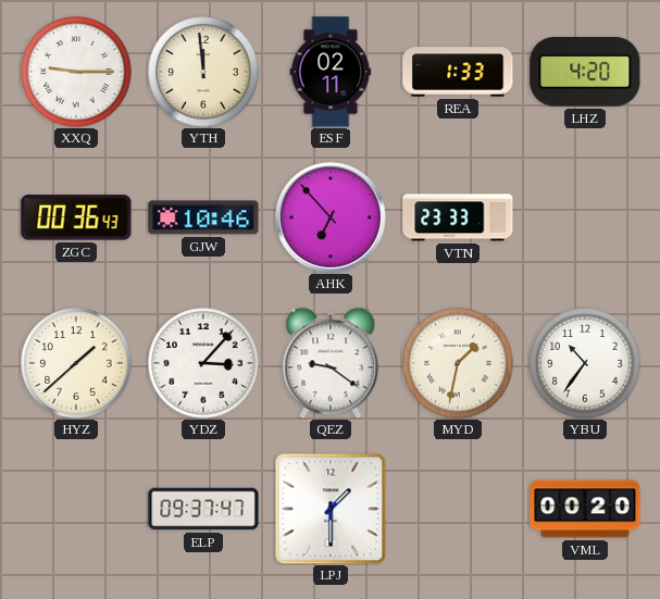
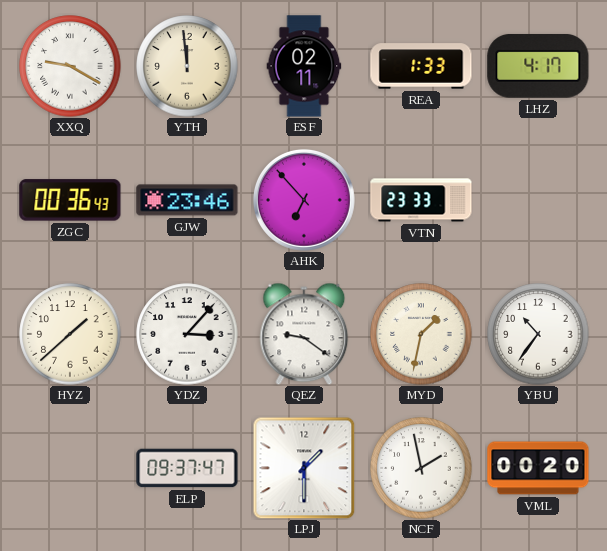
XXQ: 9:15 -> 9:20
LHZ: 4:20 -> 4:17
GJW: 10:46 -> 23:46
NCF: none -> 1:58
